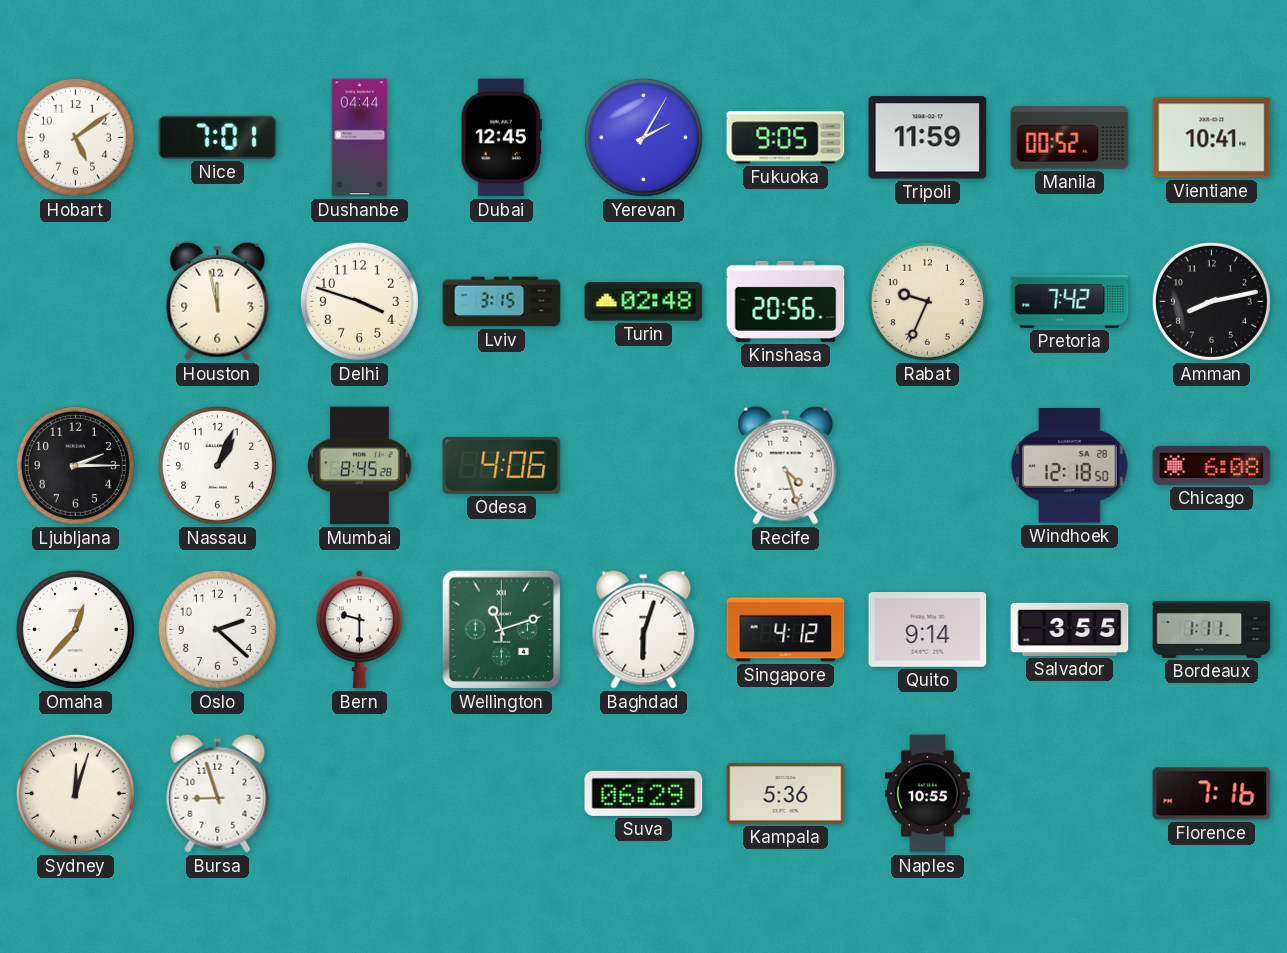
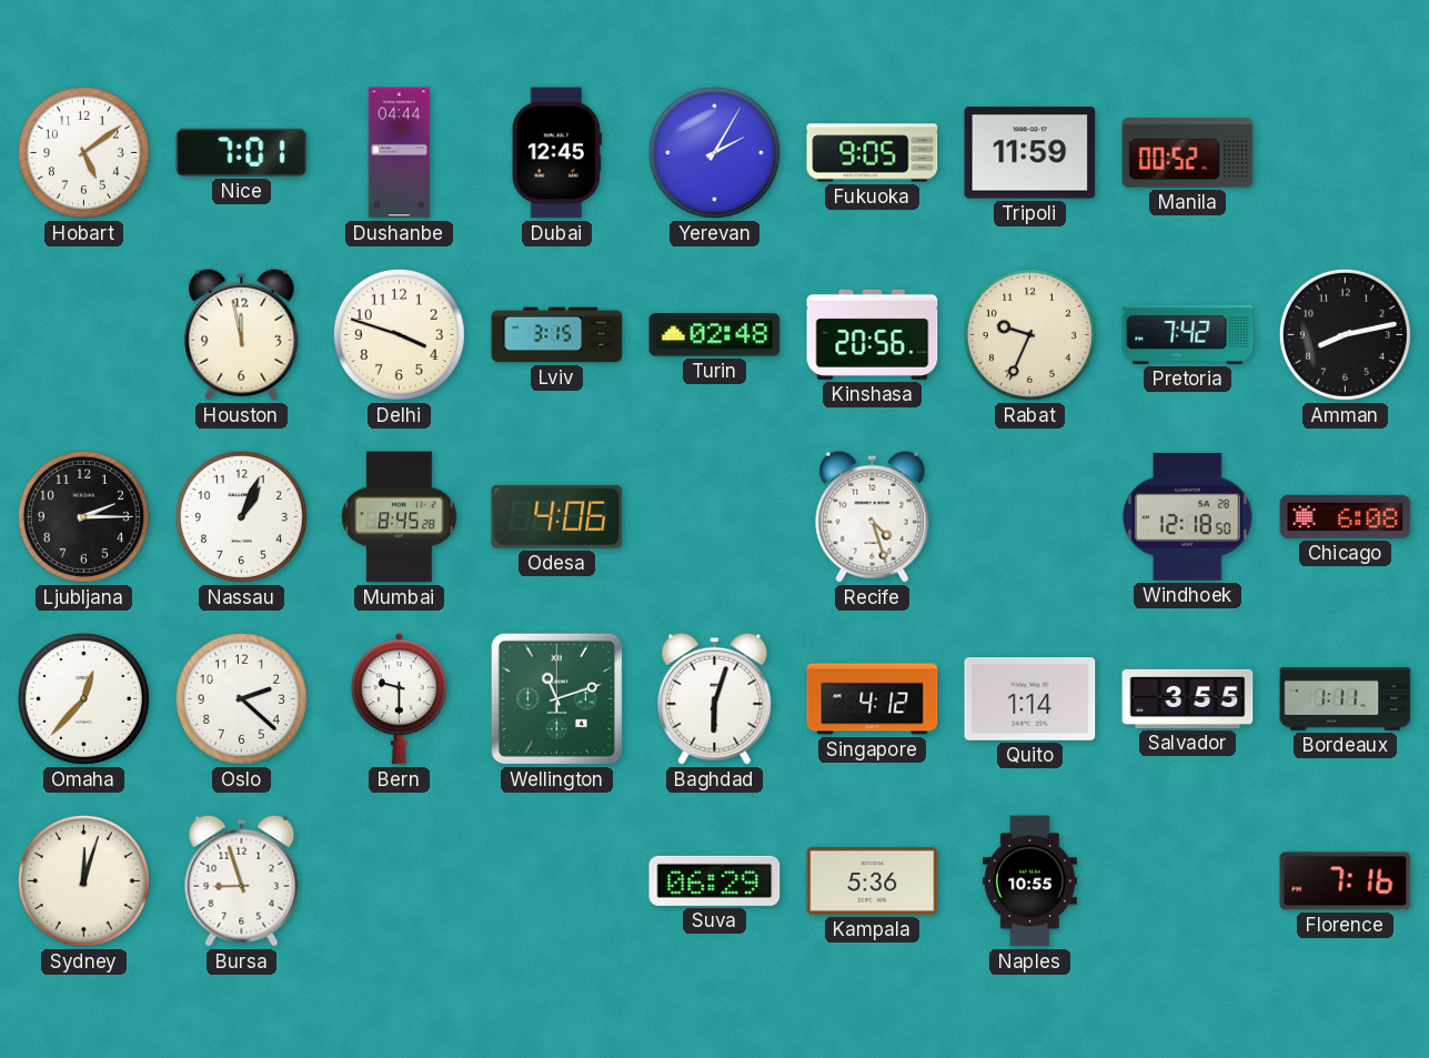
Vientiane: 10:41 -> none
Quito: 9:14 -> 1:14
